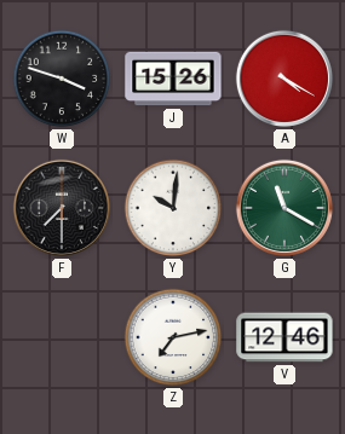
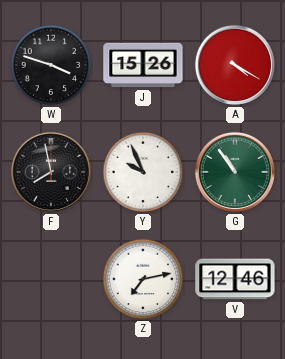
F: 7:30 -> 7:58
Y: 10:01 -> 9:56
G: 11:20 -> 10:54
